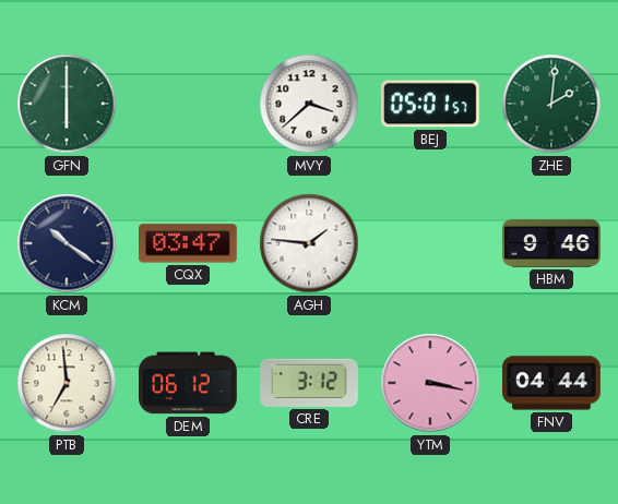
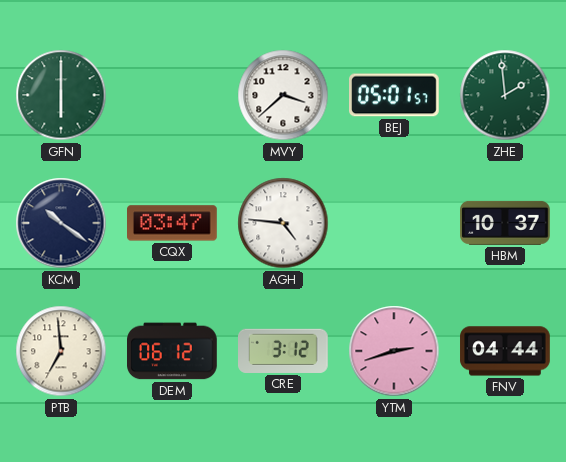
ZHE: 2:01 -> 1:59
AGH: 1:46 -> 4:46
HBM: 9:46 -> 10:37
YTM: 3:17 -> 2:42
